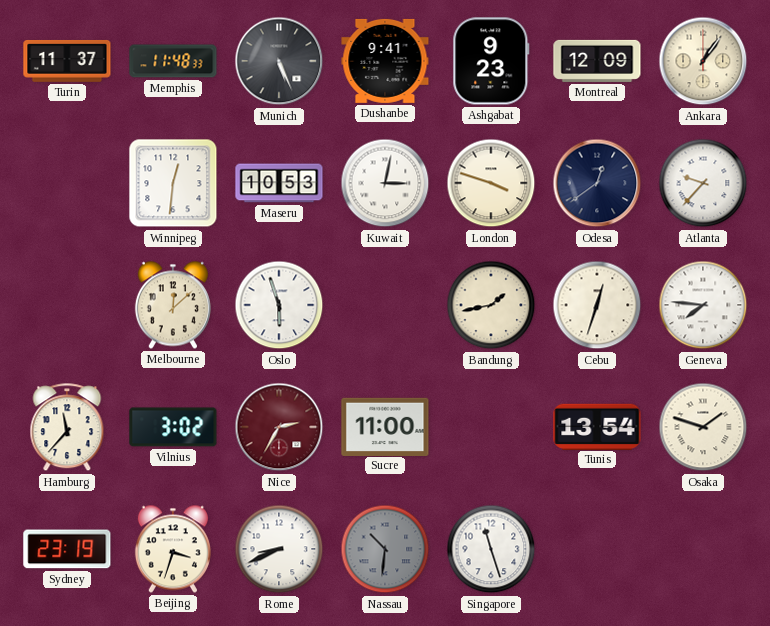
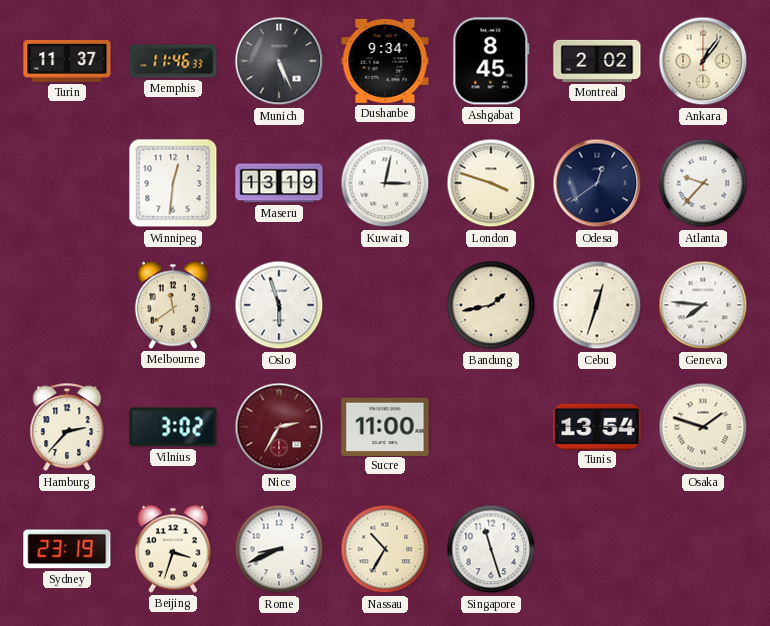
Memphis: 11:48 -> 11:46
Dushanbe: 9:41 -> 9:34
Ashgabat: 9:23 -> 8:45
Montreal: 12:09 -> 2:02
Maseru: 10:53 -> 13:19
Melbourne: 12:08 -> 11:39
Hamburg: 11:37 -> 2:37
Nassau: 10:31 -> 10:35
Nassau dial: grey -> cream
